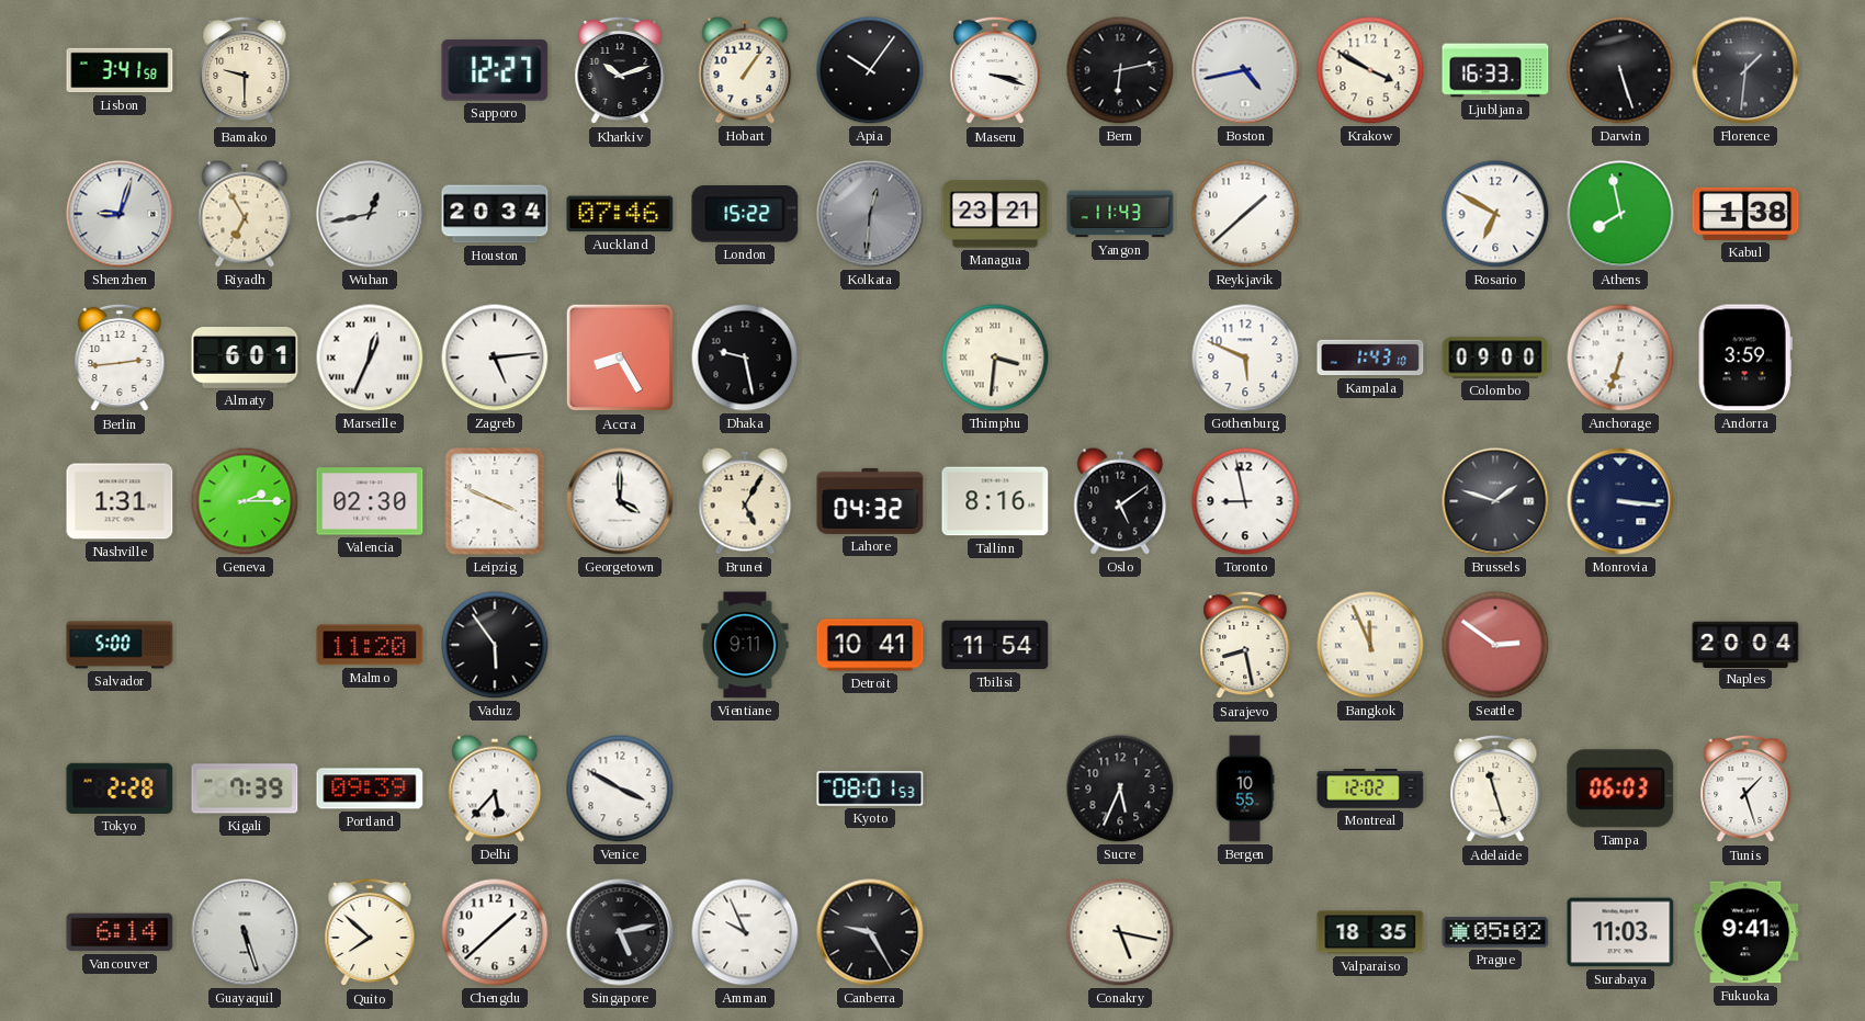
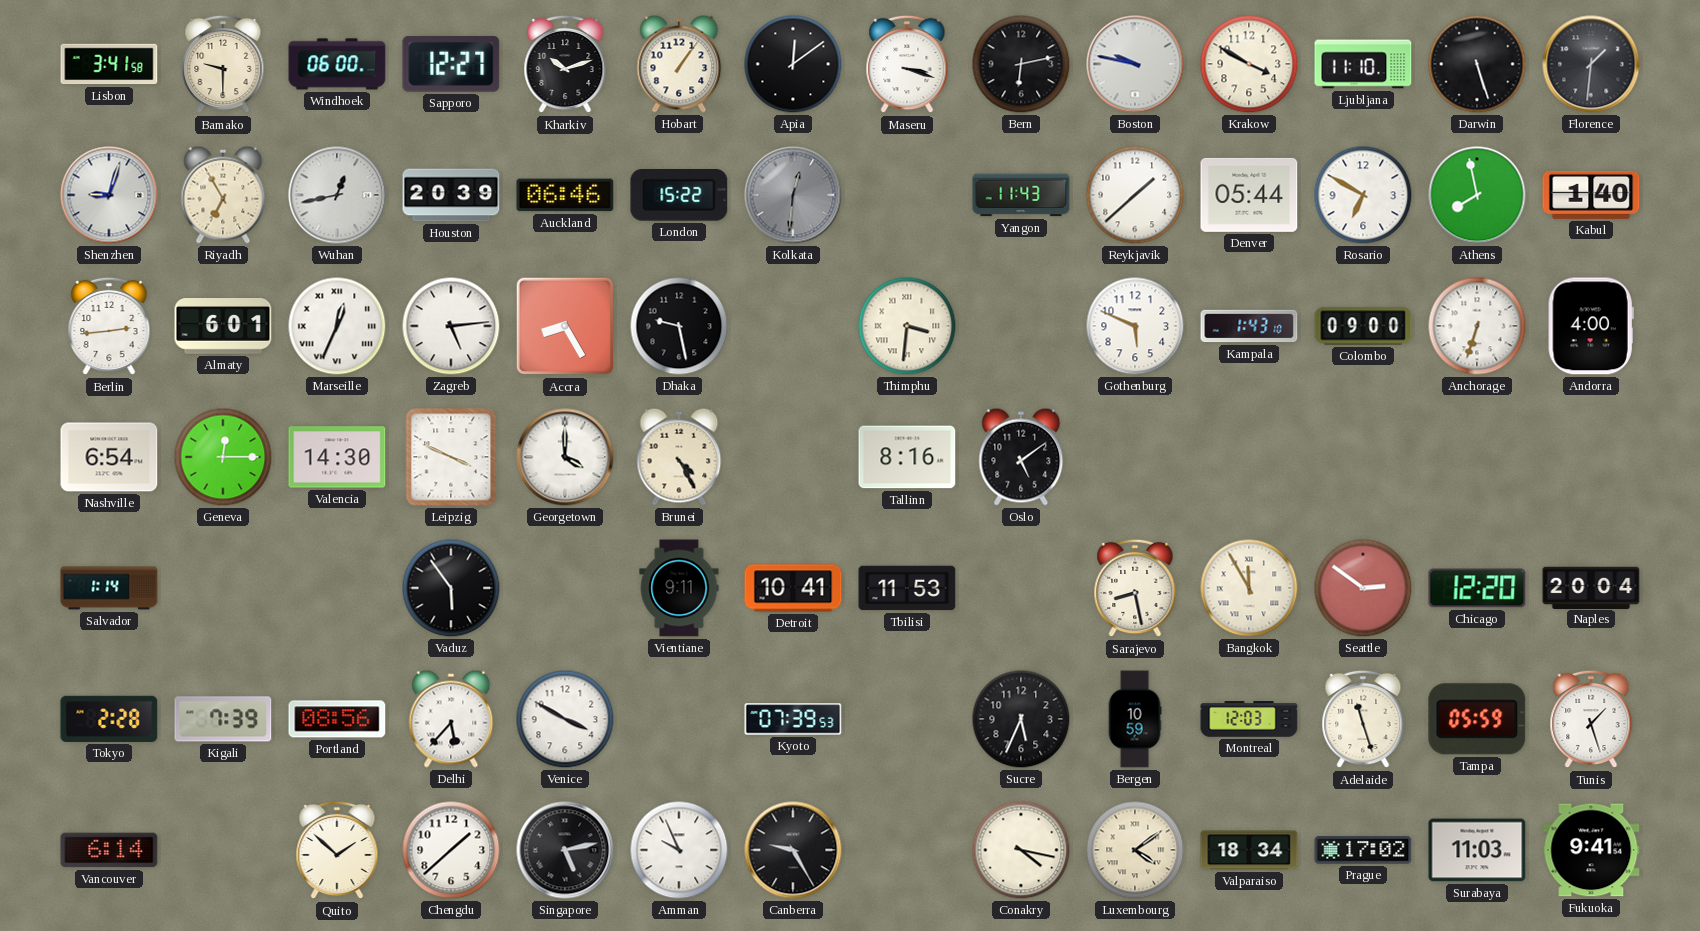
Windhoek: none -> 06:00
Apia: 10:06 -> 12:09
Boston: 4:43 -> 9:47
Ljubljana: 16:33 -> 11:10
Houston: 20:34 -> 20:39
Auckland: 07:46 -> 06:46
Managua: 23:21 -> none
Denver: none -> 05:44
Kabul: 1:38 -> 1:40
Andorra: 3:59 -> 4:00
Nashville: 1:31 -> 6:54
Geneva: 2:15 -> 12:15
Valencia: 02:30 -> 14:30
Brunei: 5:05 -> 4:25
Lahore: 04:32 -> none
Toronto: 8:58 -> none
Brussels: 1:48 -> none
Monrovia: 3:16 -> none
Salvador: 5:00 -> 1:14
Malmo: 11:20 -> none
Tbilisi: 11:54 -> 11:53
Bangkok: 11:56 -> 11:55
Chicago: none -> 12:20
Portland: 09:39 -> 08:56
Kyoto: 08:01 -> 07:39
Bergen: 10:55 -> 10:59
Montreal: 12:02 -> 12:03
Tampa: 06:03 -> 05:59
Guayaquil: 5:27 -> none
Quito: 7:52 -> 1:52
Conakry: 5:17 -> 4:17
Luxembourg: none -> 4:09
Valparaiso: 18:35 -> 18:34
Prague: 05:02 -> 17:02
